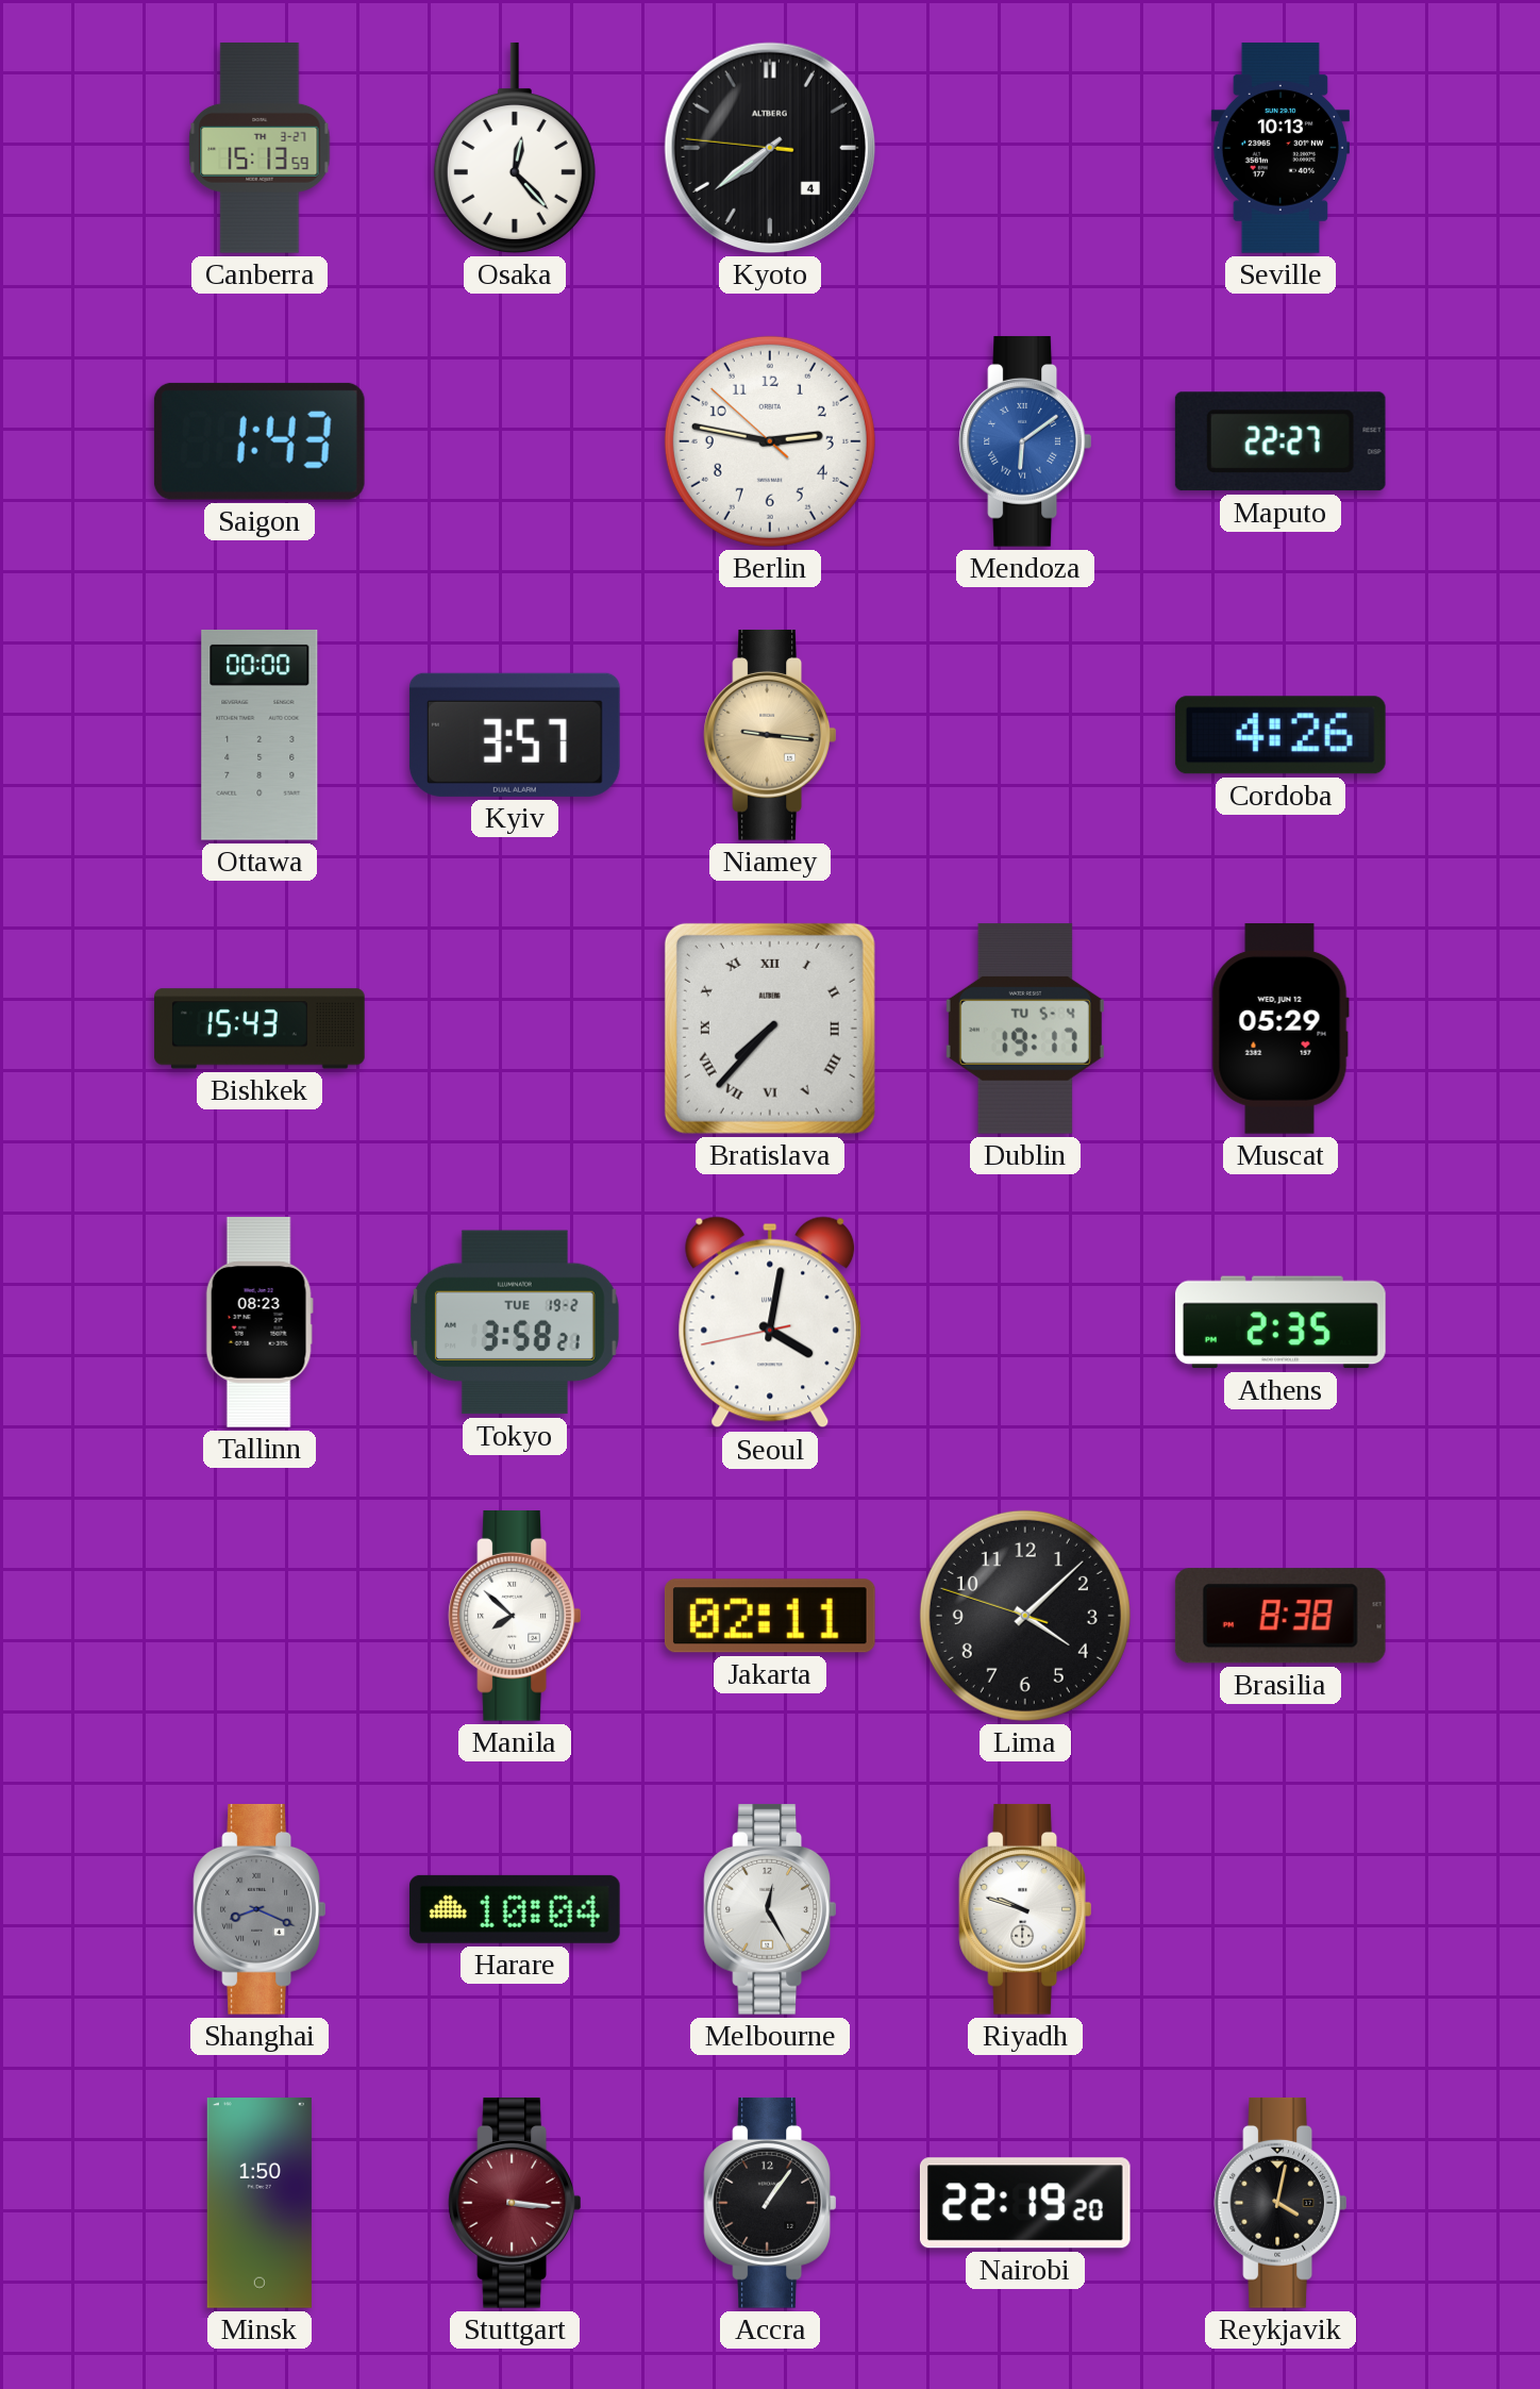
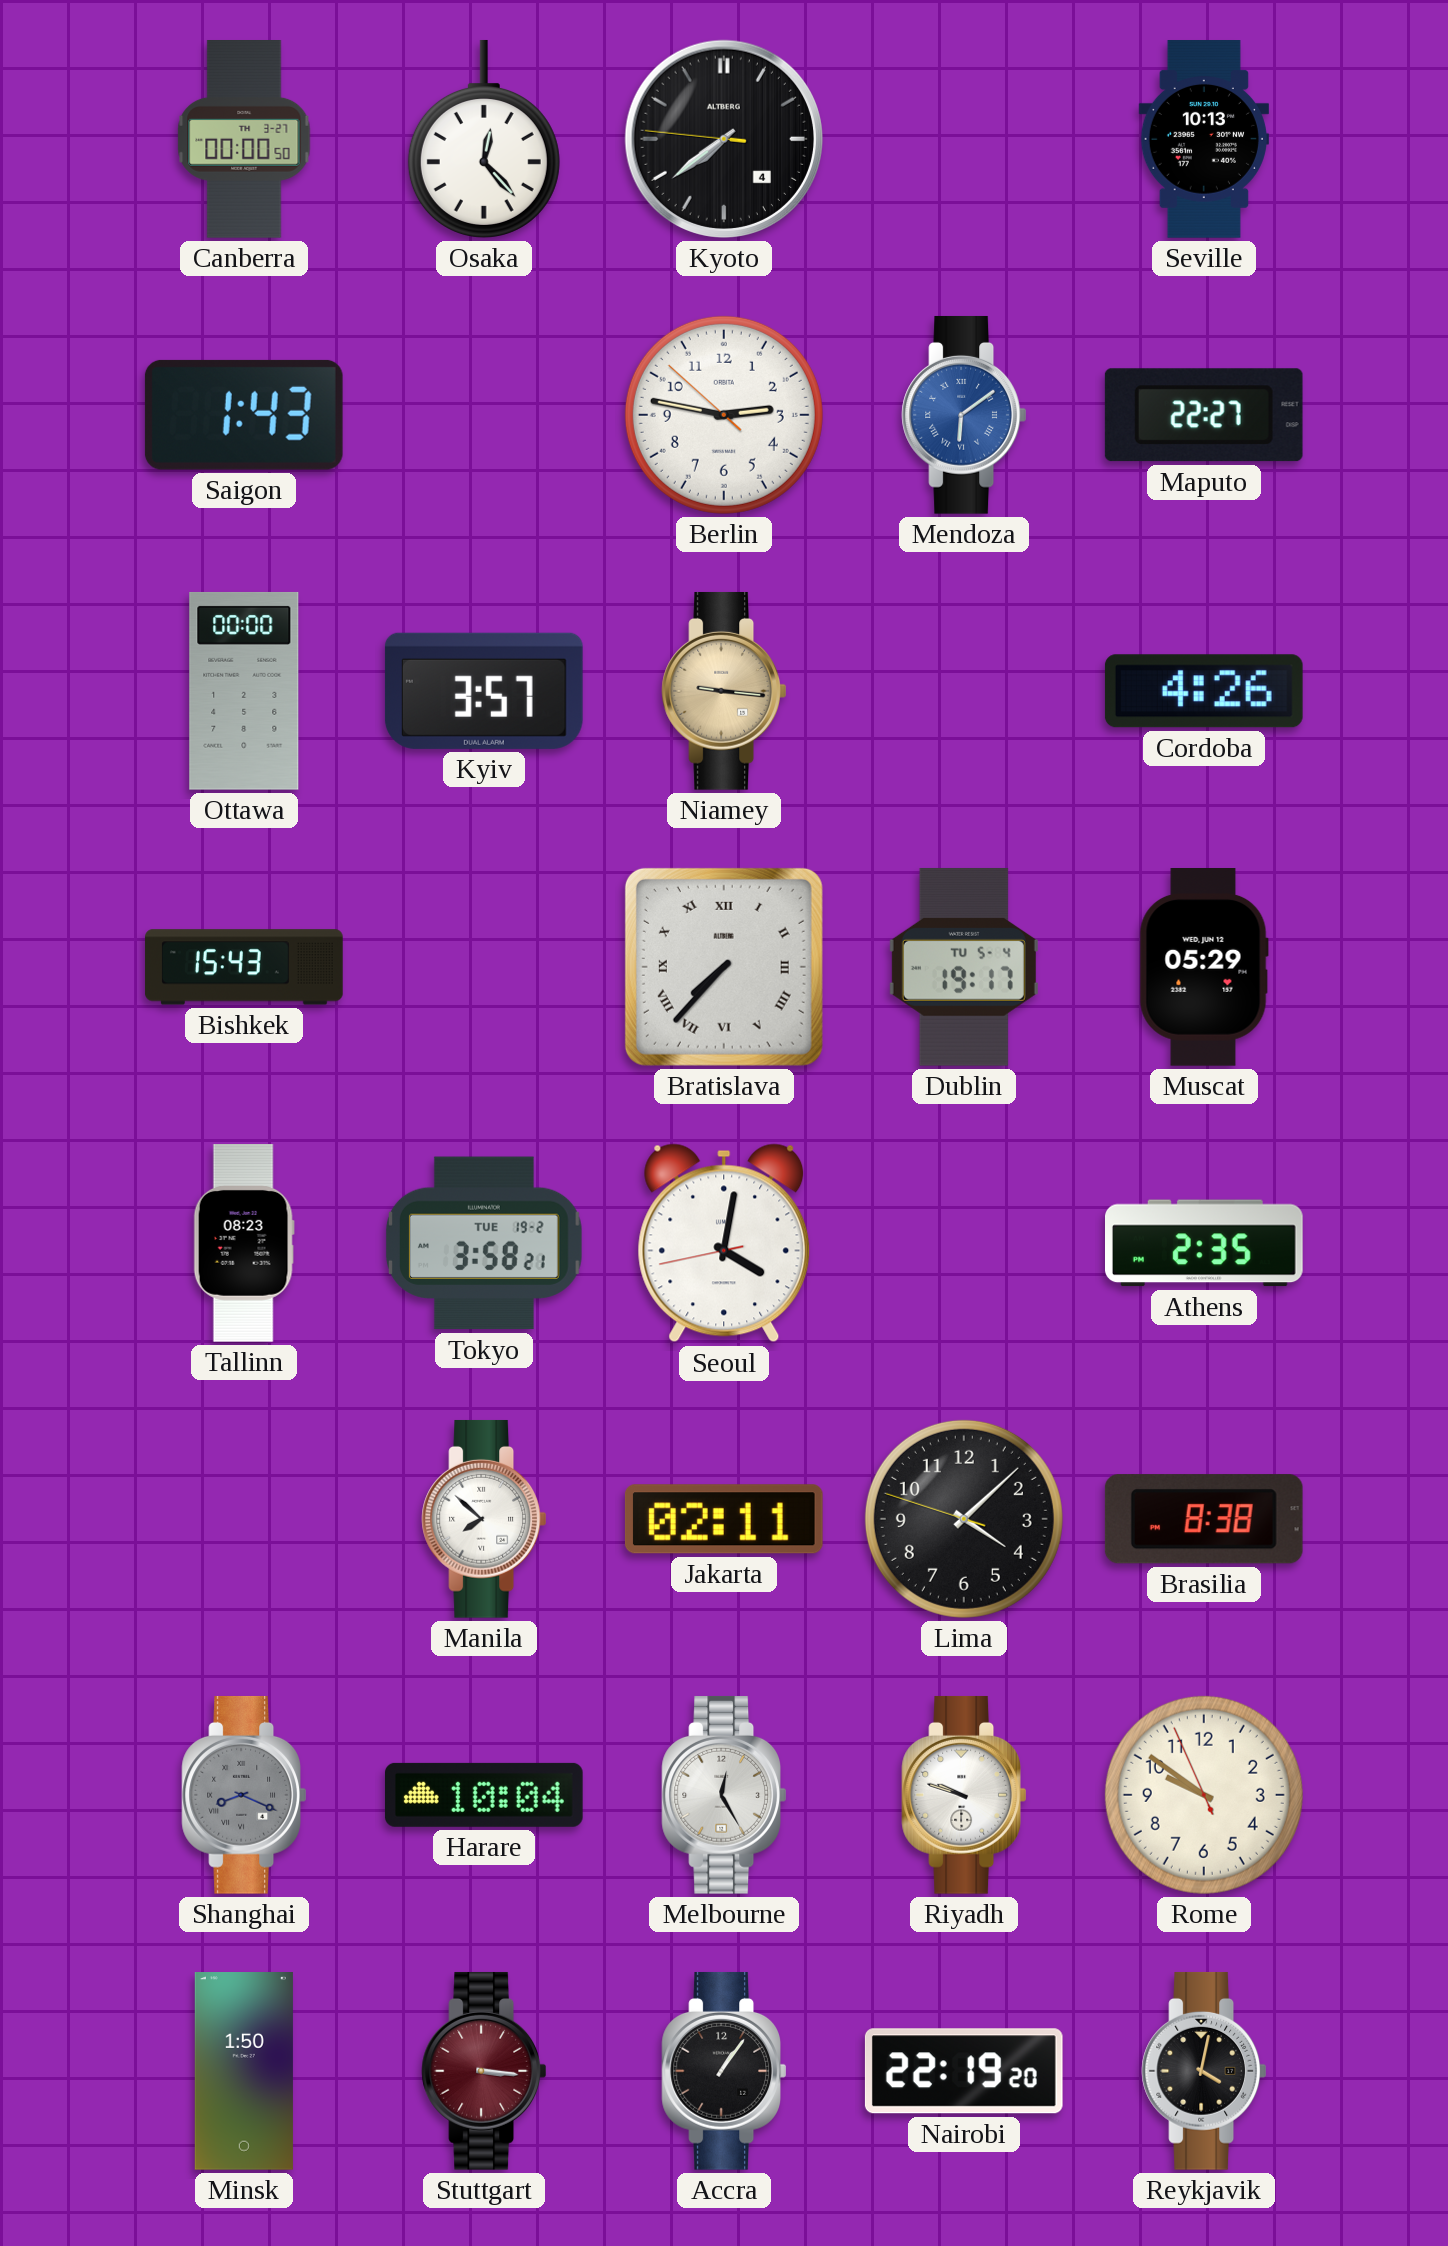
Canberra: 15:13 -> 00:00
Rome: none -> 9:50
